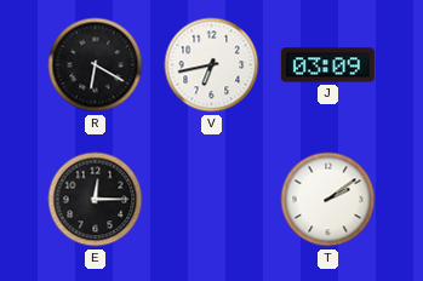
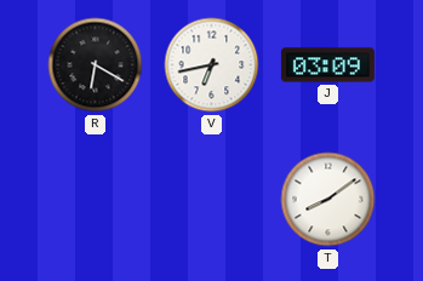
E: 12:15 -> none
T: 2:09 -> 8:09
